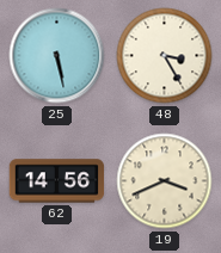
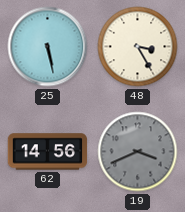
19 dial: cream -> grey
